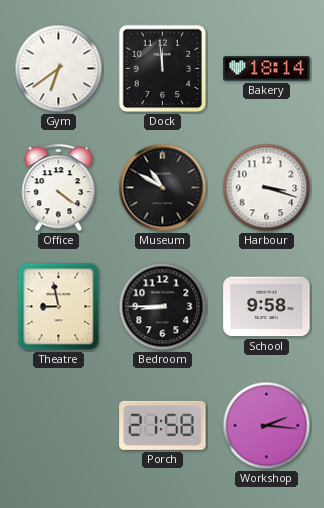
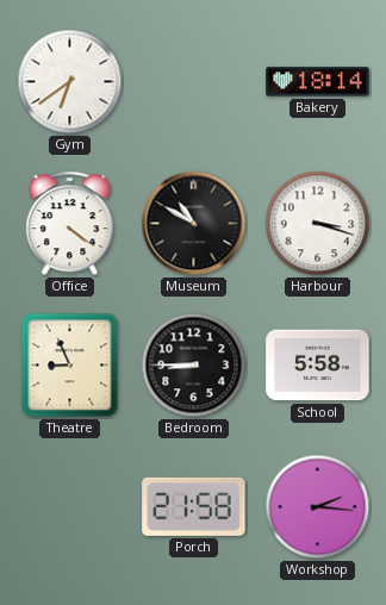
Dock: 11:59 -> none
Theatre: 8:58 -> 8:56
School: 9:58 -> 5:58
